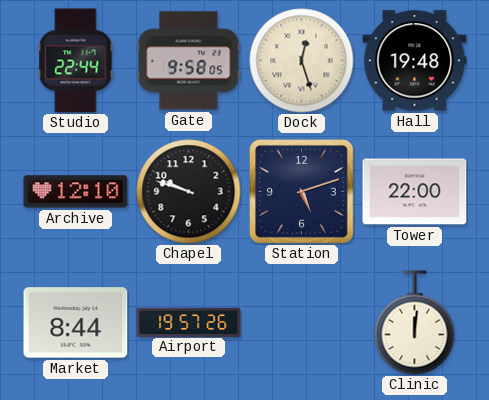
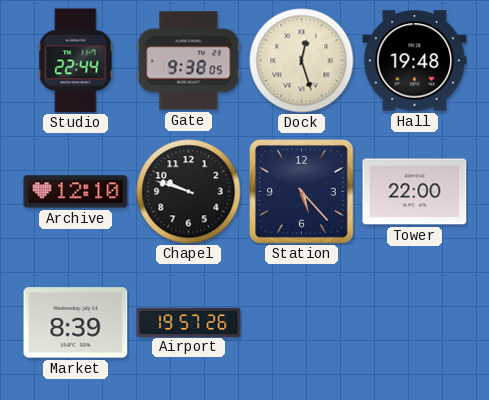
Gate: 9:58 -> 9:38
Station: 5:12 -> 5:23
Market: 8:44 -> 8:39
Clinic: 12:01 -> none
